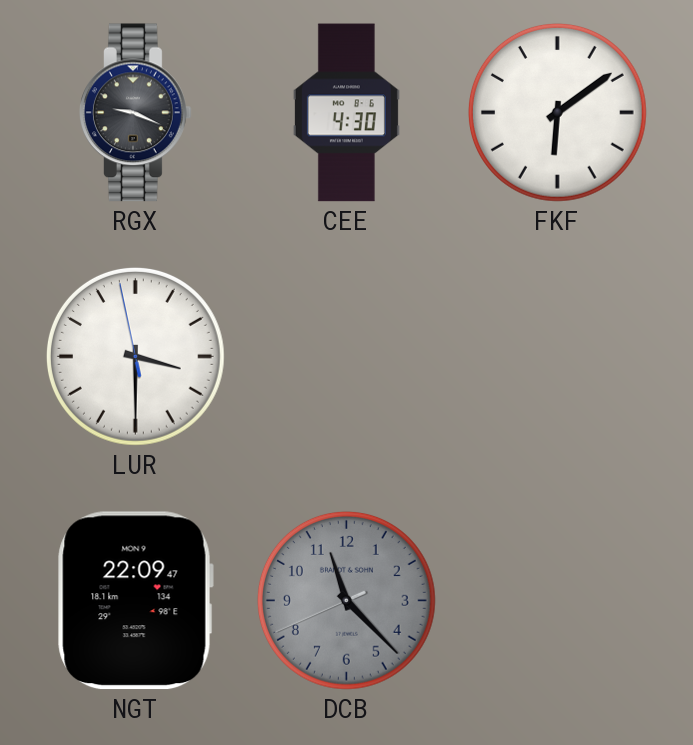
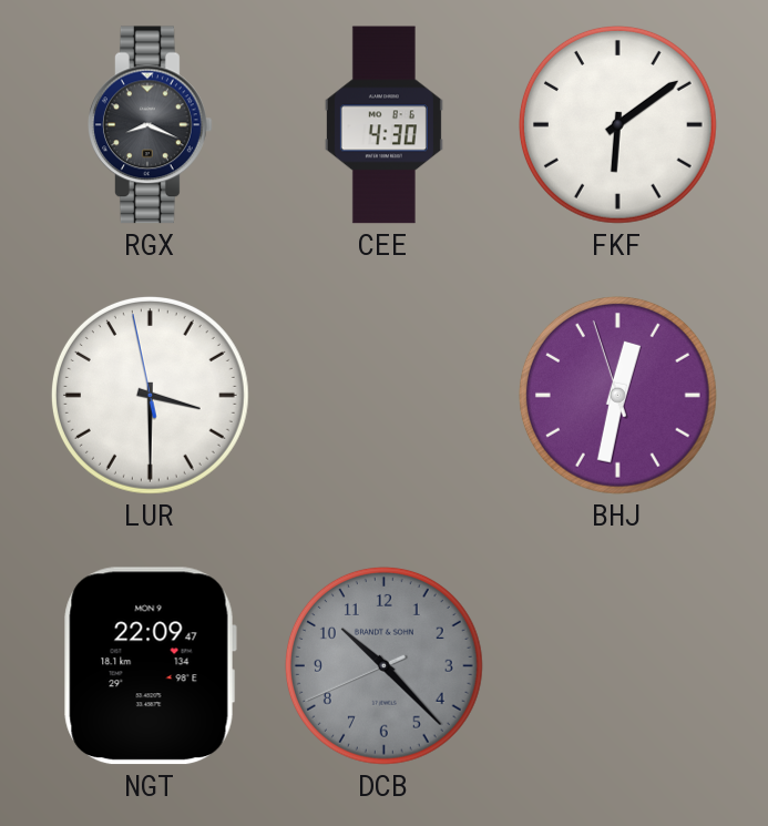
RGX: 9:19 -> 8:19
BHJ: none -> 12:31
DCB: 11:22 -> 10:22
